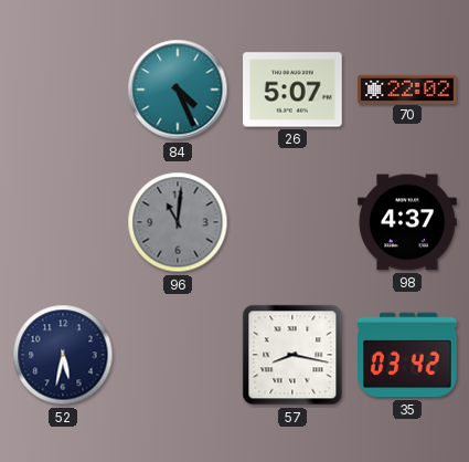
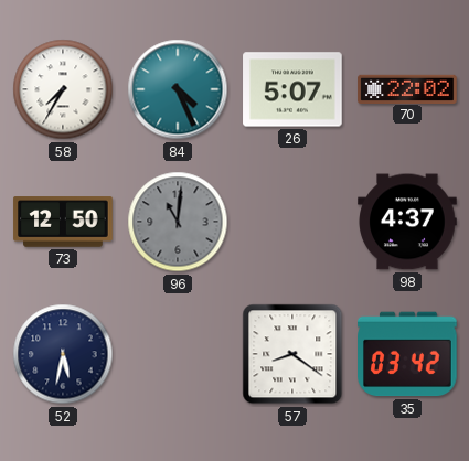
58: none -> 7:35
73: none -> 12:50
57: 8:17 -> 8:21
